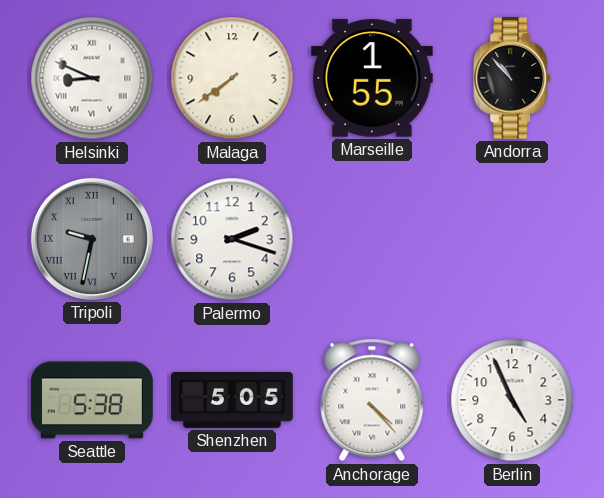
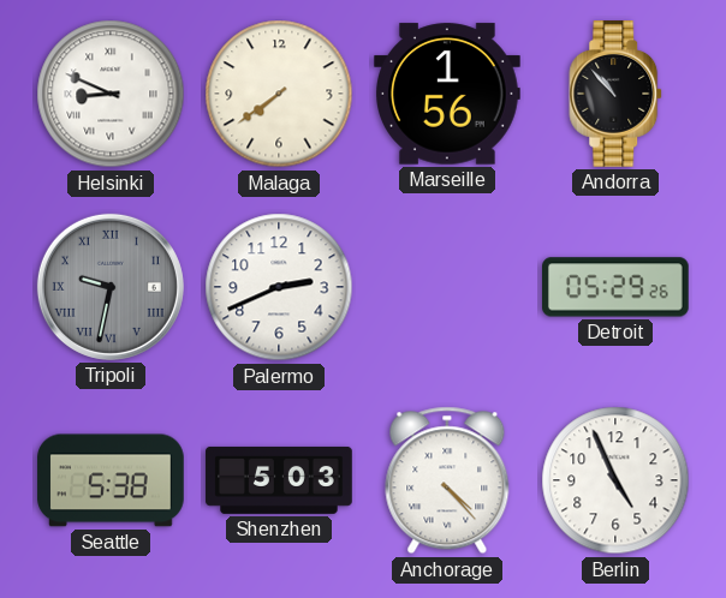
Marseille: 1:55 -> 1:56
Palermo: 2:18 -> 2:41
Detroit: none -> 05:29
Shenzhen: 5:05 -> 5:03
